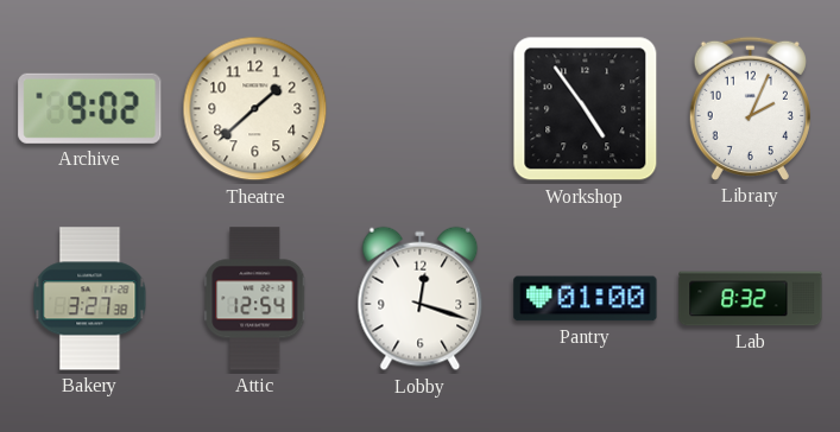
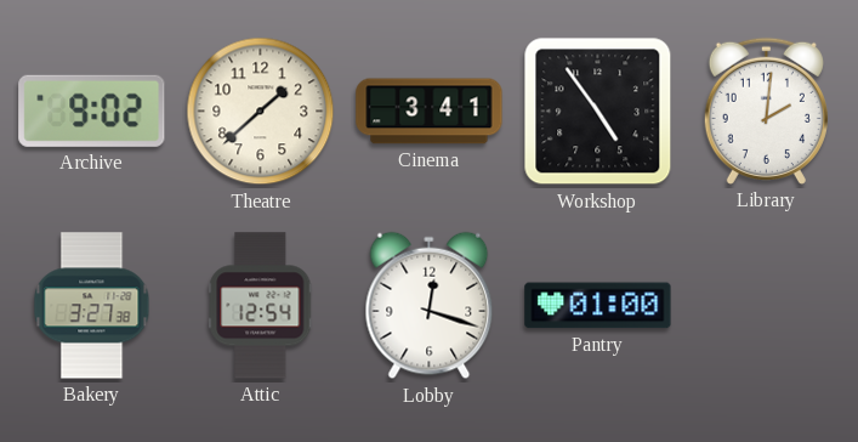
Cinema: none -> 3:41
Library: 2:04 -> 2:01
Lab: 8:32 -> none
